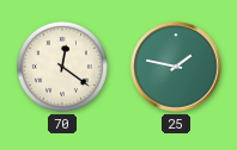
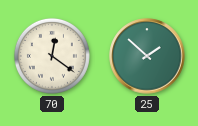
25: 1:47 -> 1:52
